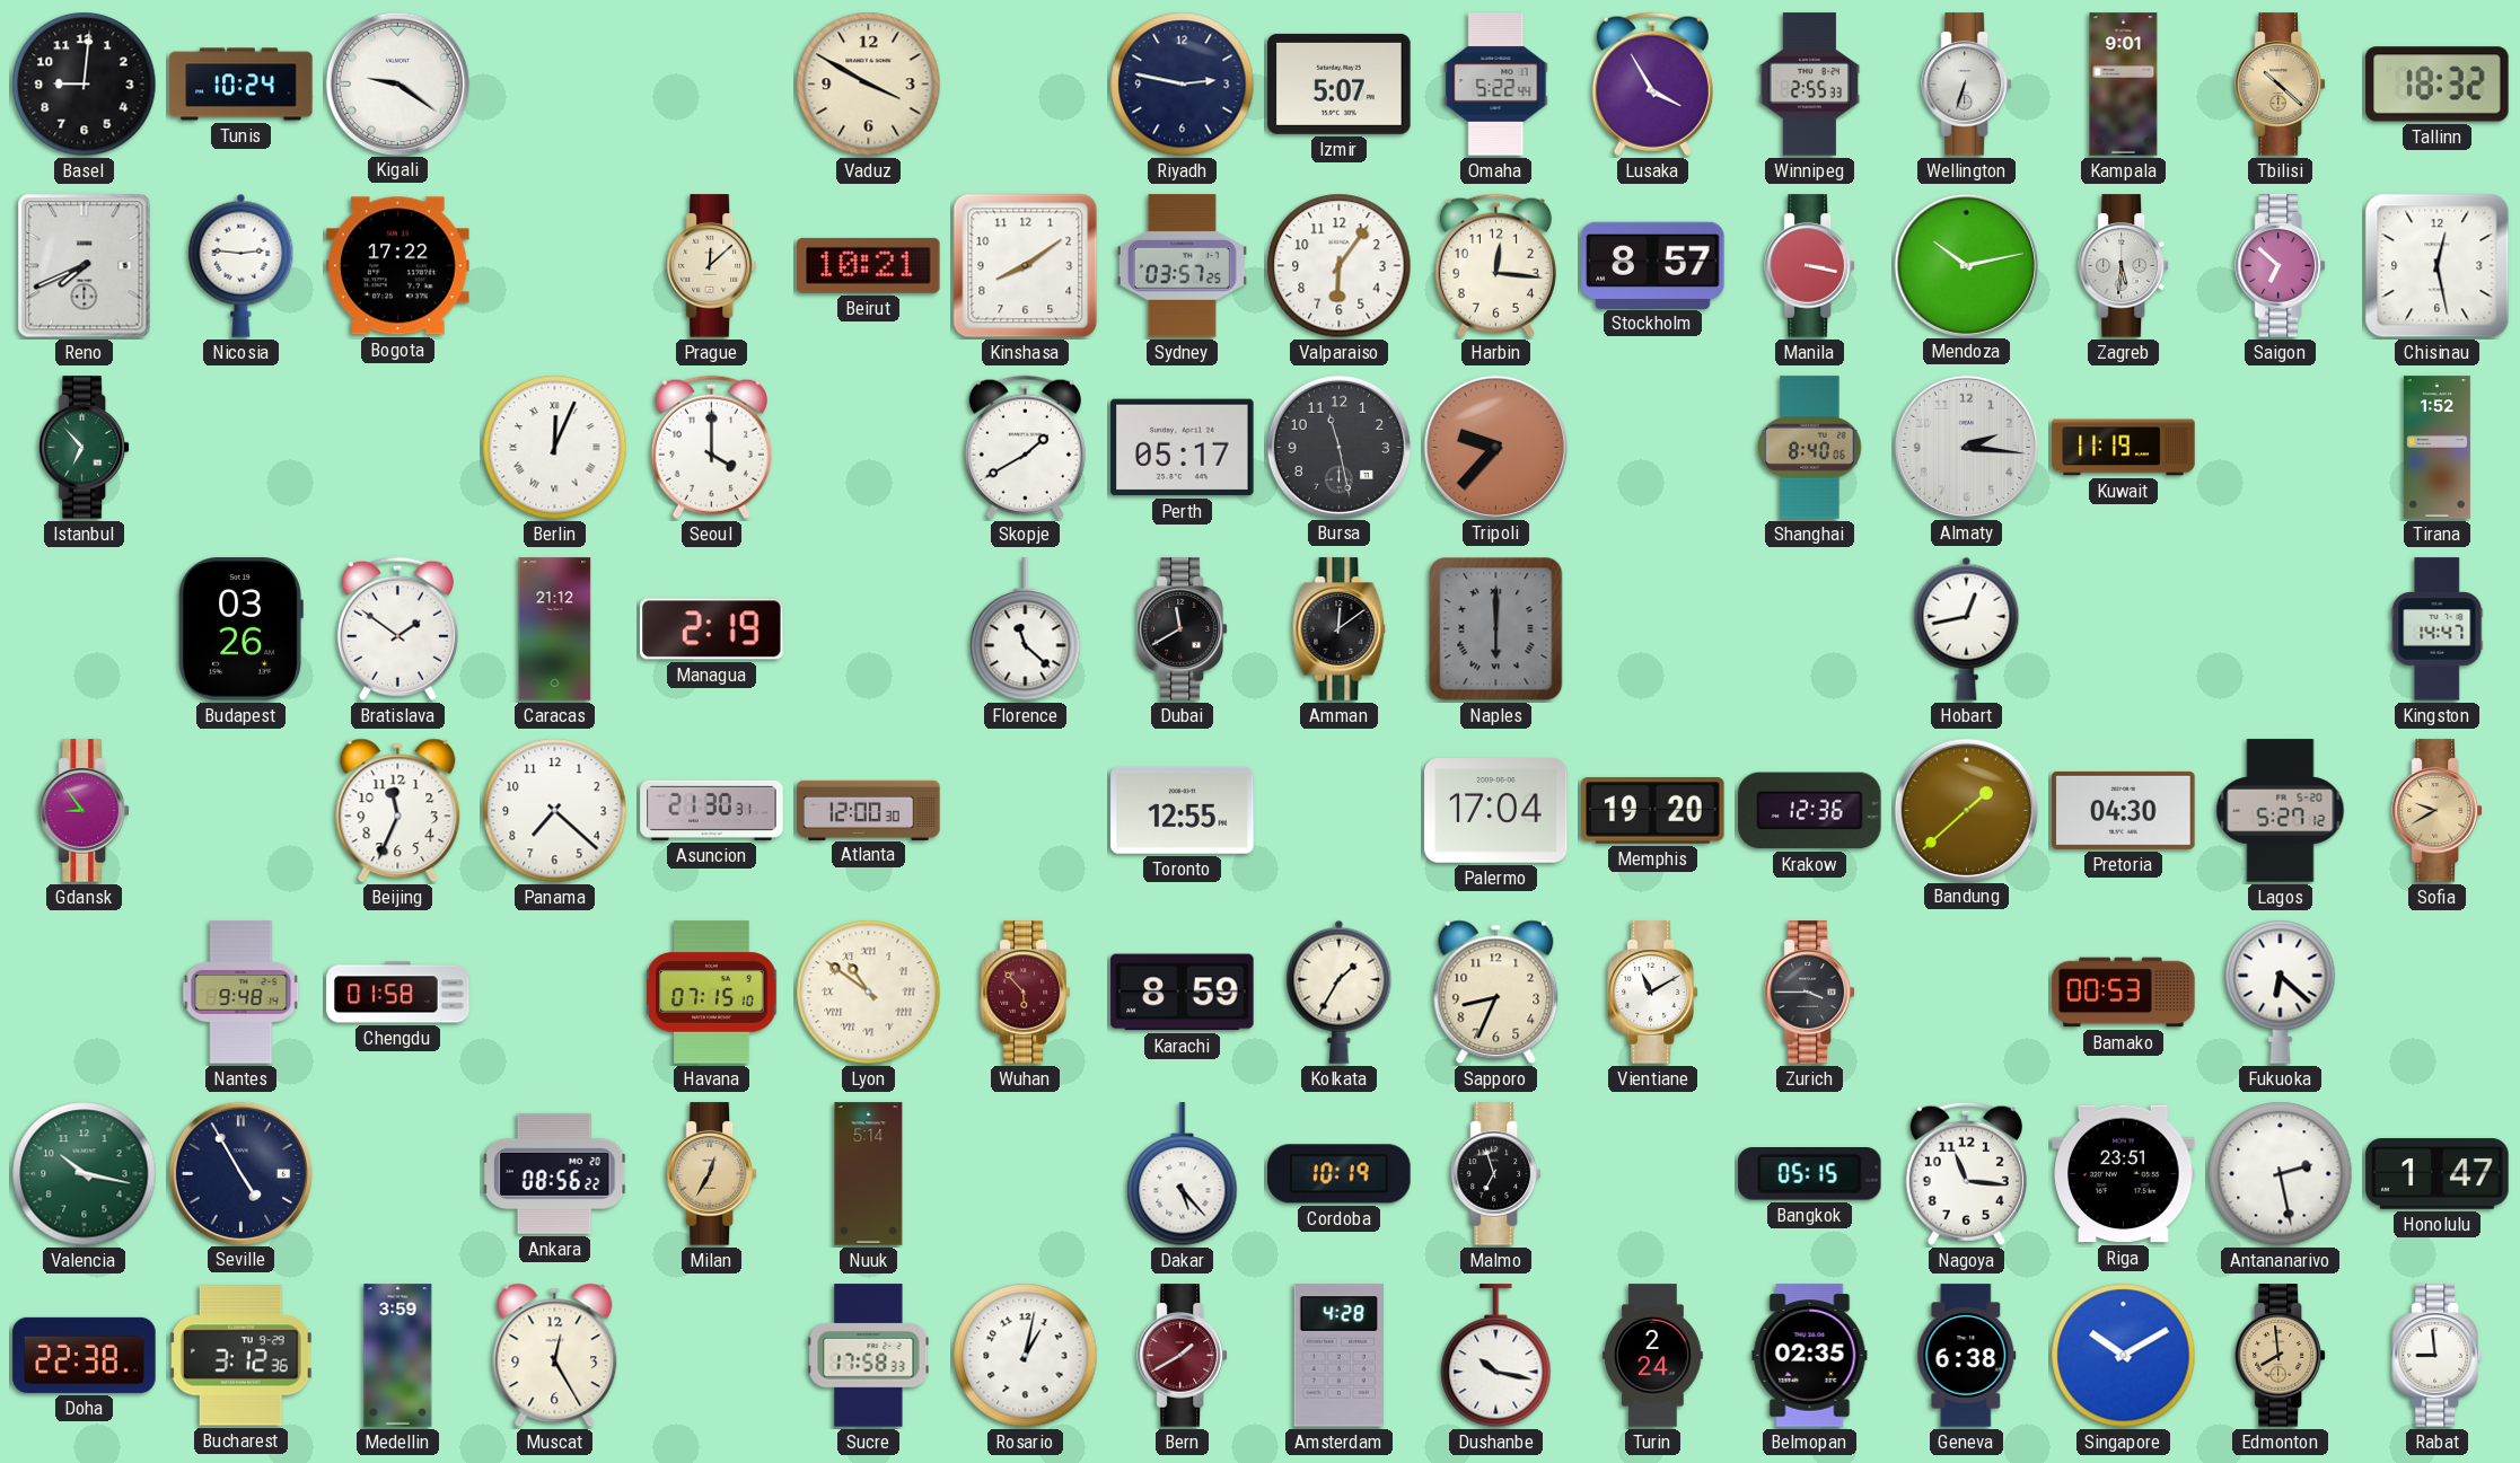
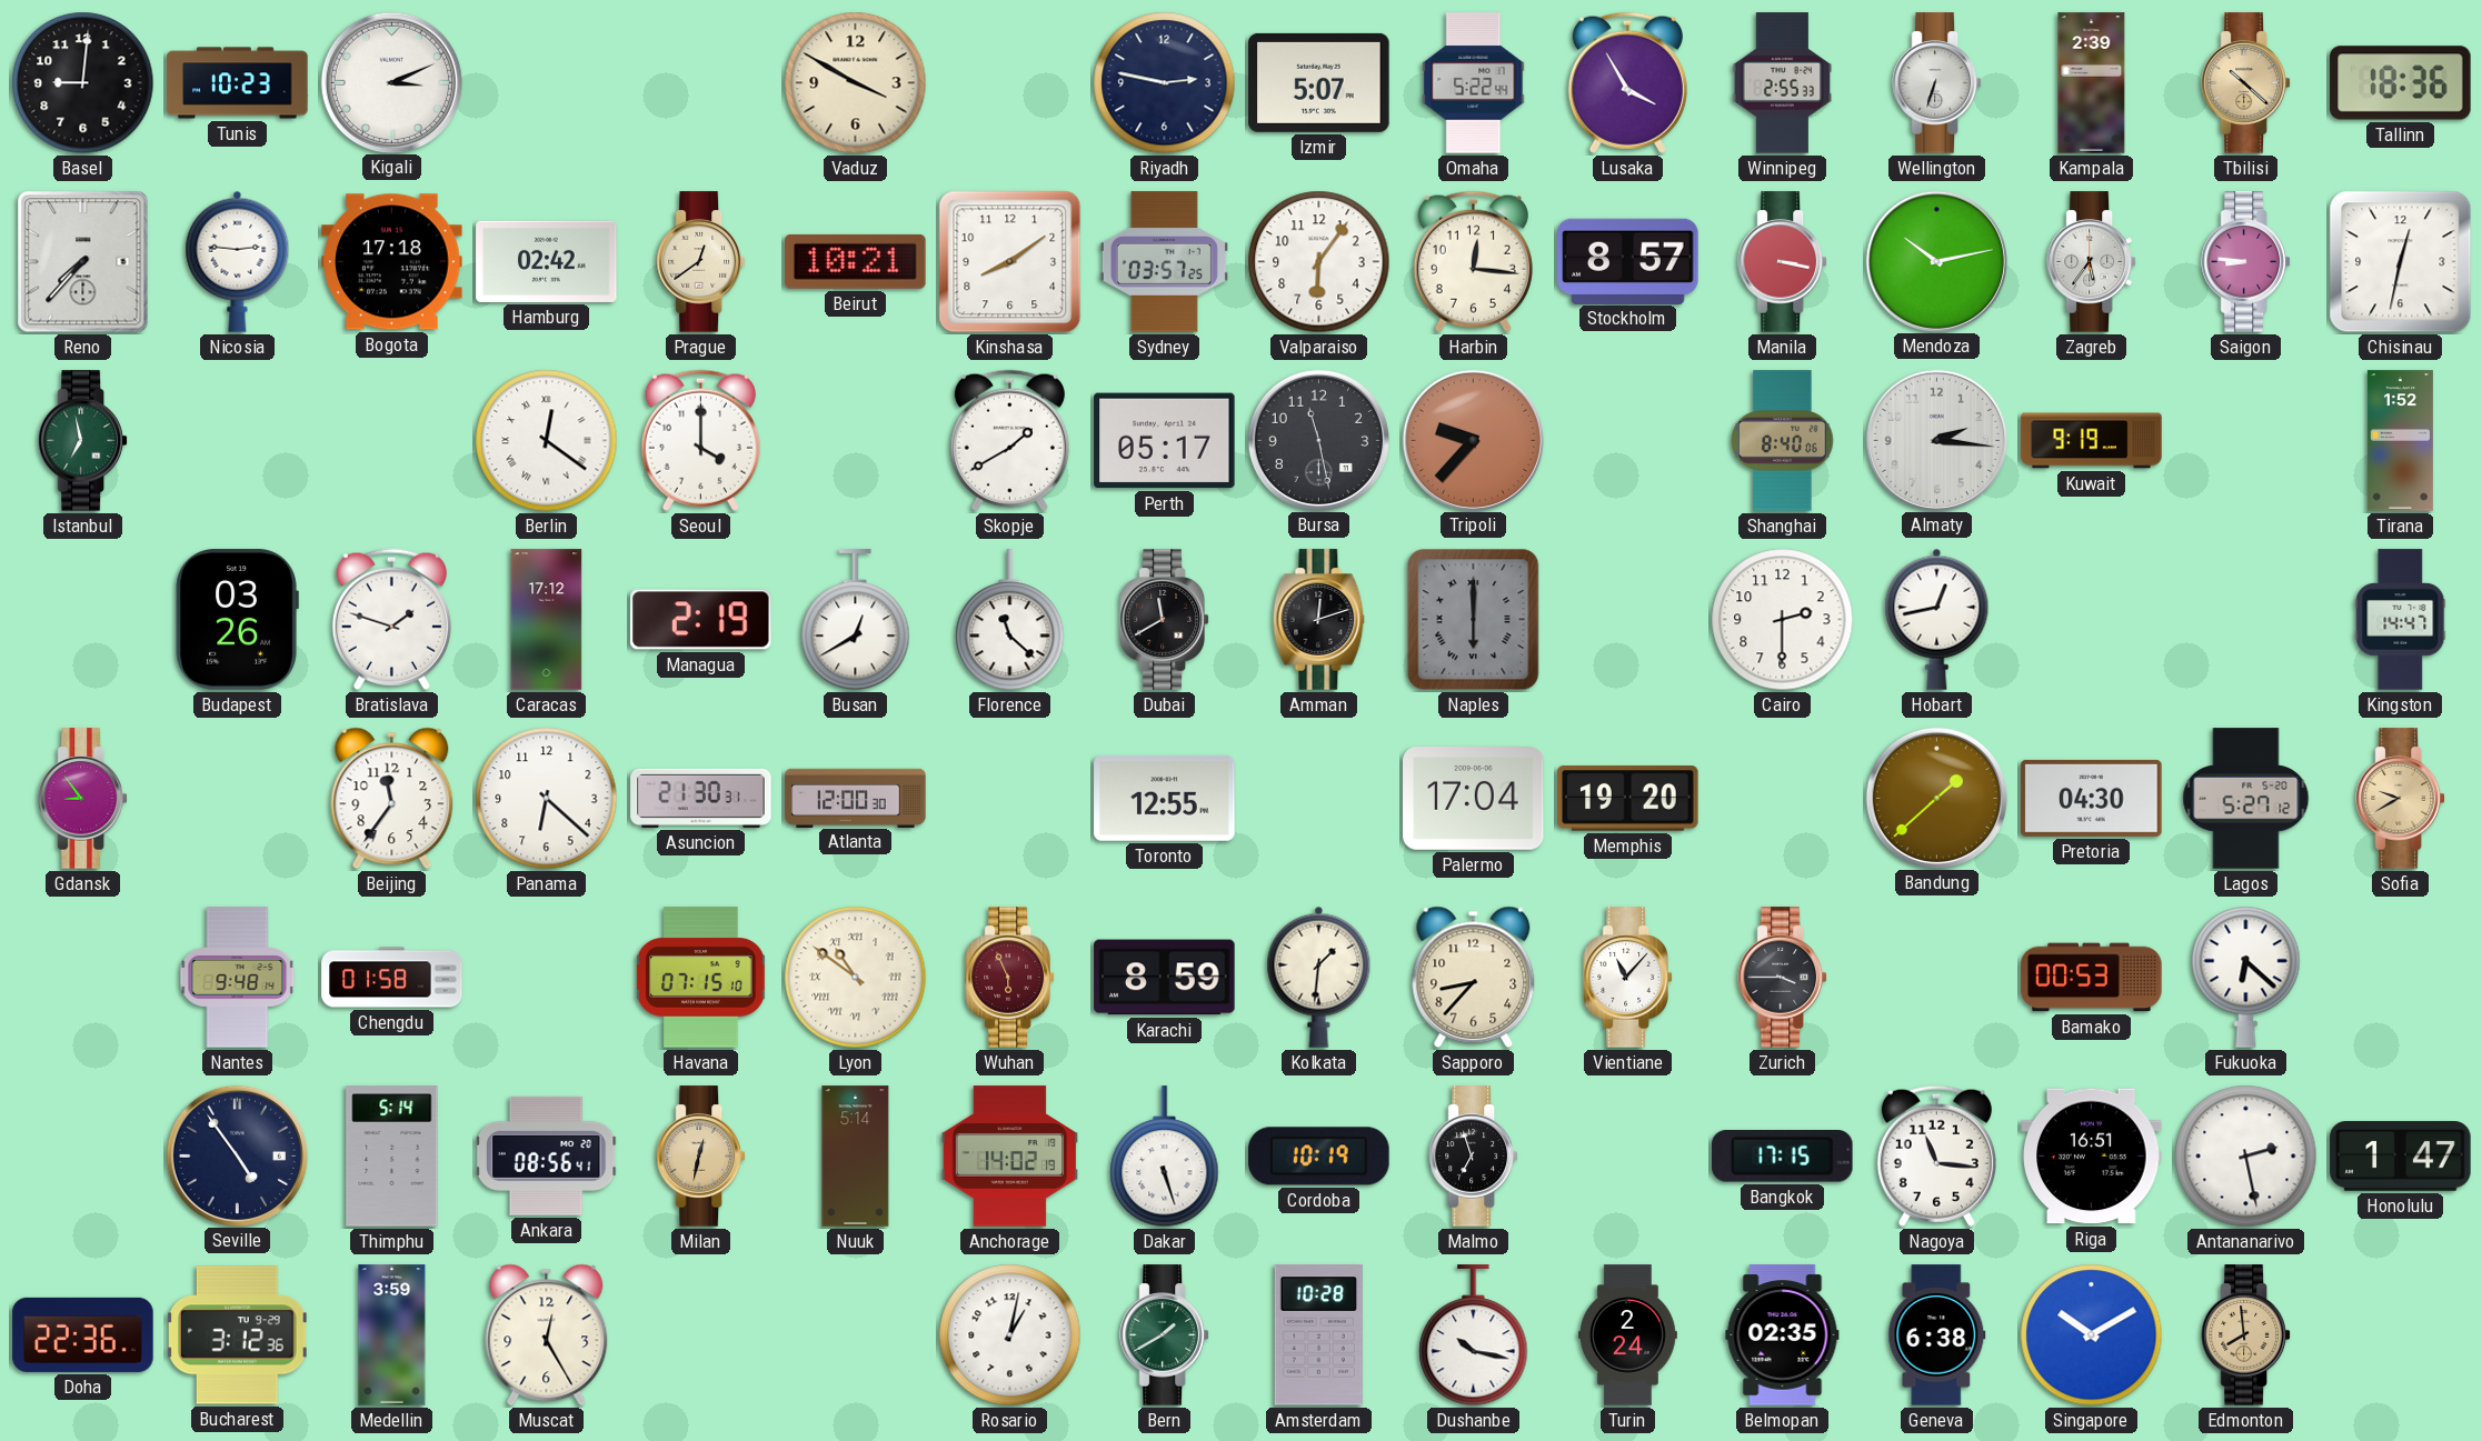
Tunis: 10:24 -> 10:23
Kigali: 9:21 -> 3:11
Kampala: 9:01 -> 2:39
Tallinn: 18:32 -> 18:36
Reno: 7:41 -> 7:37
Bogota: 17:22 -> 17:18
Hamburg: none -> 02:42
Prague: 12:08 -> 12:39
Zagreb: 5:31 -> 5:36
Saigon: 6:52 -> 8:46
Chisinau: 12:28 -> 12:32
Istanbul: 6:53 -> 6:58
Berlin: 12:04 -> 12:21
Kuwait: 11:19 -> 9:19
Bratislava: 1:51 -> 1:48
Caracas: 21:12 -> 17:12
Busan: none -> 12:40
Amman: 12:09 -> 12:12
Cairo: none -> 2:30
Beijing: 11:34 -> 11:36
Panama: 7:22 -> 6:22
Krakow: 12:36 -> none
Wuhan: 5:53 -> 5:56
Kolkata: 1:35 -> 1:31
Sapporo: 8:34 -> 8:37
Vientiane: 11:10 -> 11:07
Valencia: 10:17 -> none
Seville: 4:55 -> 4:54
Thimphu: none -> 5:14
Ankara: 08:56:22 -> 08:56:41
Milan: 12:35 -> 12:32
Anchorage: none -> 14:02
Dakar: 5:23 -> 5:27
Bangkok: 05:15 -> 17:15
Riga: 23:51 -> 16:51
Doha: 22:38 -> 22:36
Sucre: 17:58 -> none
Bern dial: burgundy -> green
Amsterdam: 4:28 -> 10:28
Rabat: 8:59 -> none
